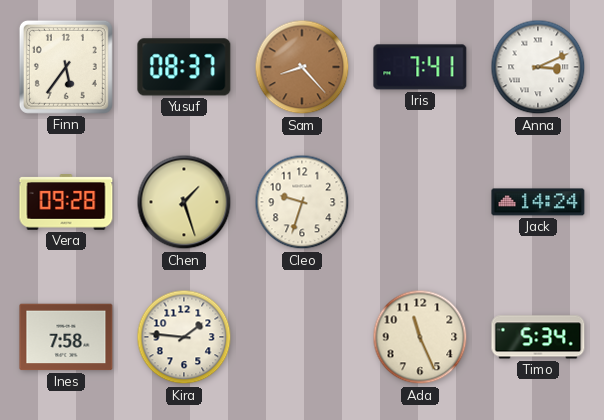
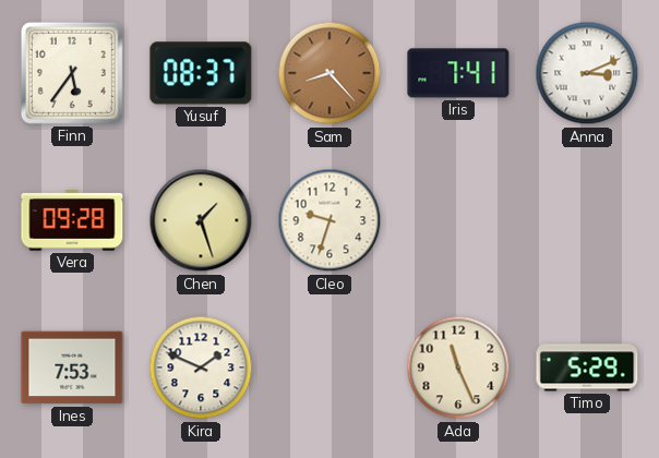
Jack: 14:24 -> none
Ines: 7:58 -> 7:53
Kira: 1:46 -> 1:49
Timo: 5:34 -> 5:29
